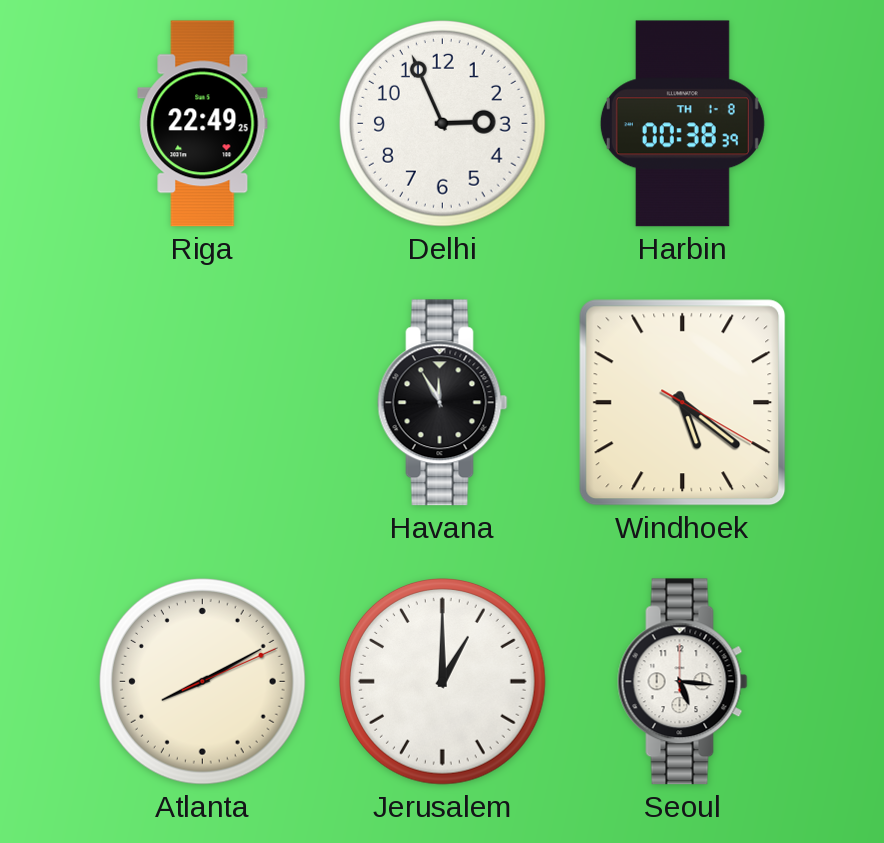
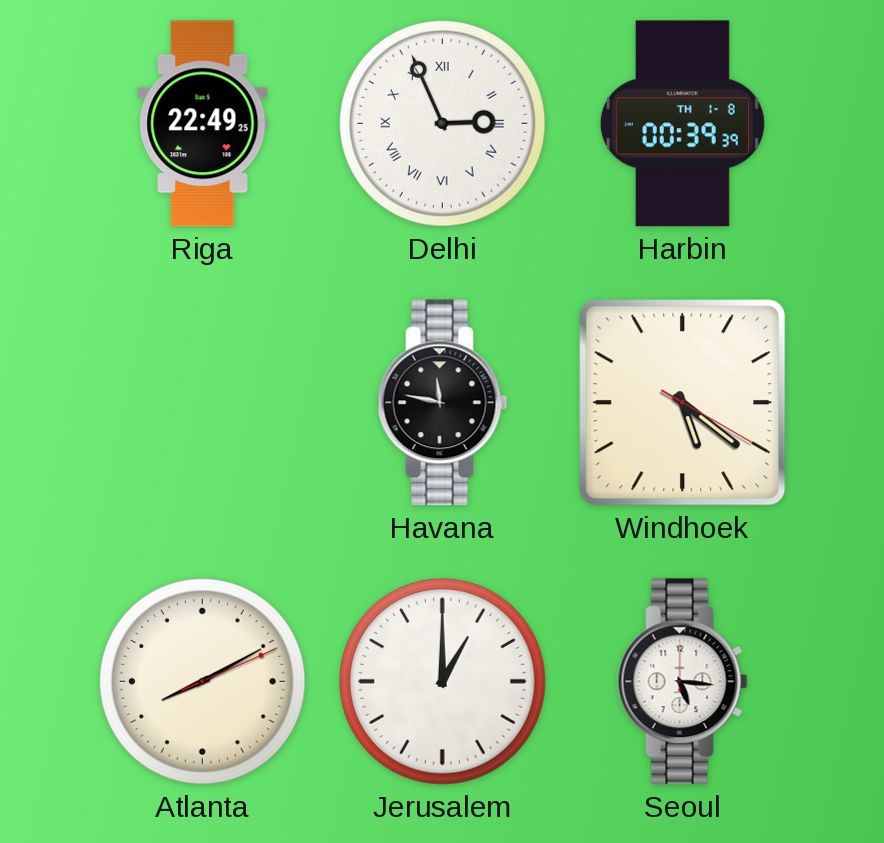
Delhi numerals: Arabic -> Roman
Harbin: 00:38 -> 00:39
Havana: 11:55 -> 11:47
